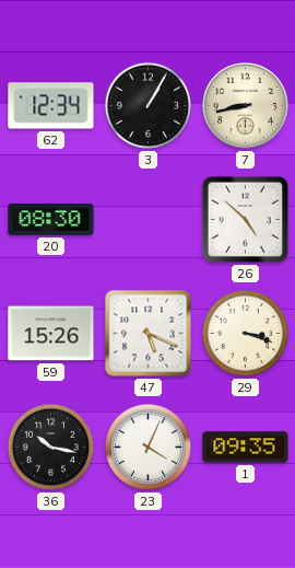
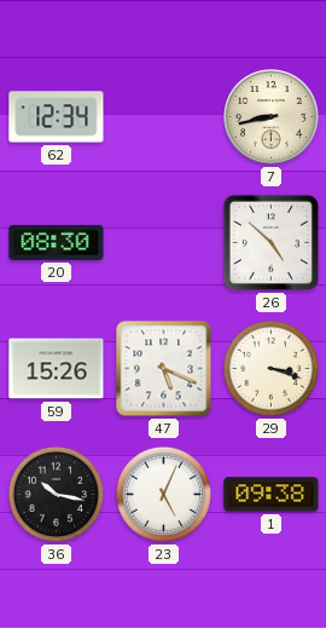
3: 1:05 -> none
23: 4:04 -> 5:04
1: 09:35 -> 09:38
